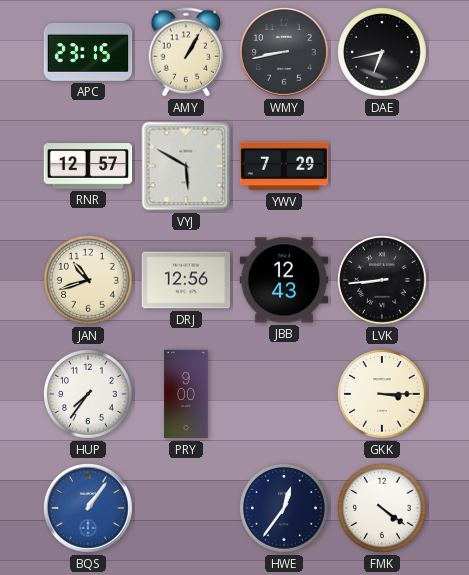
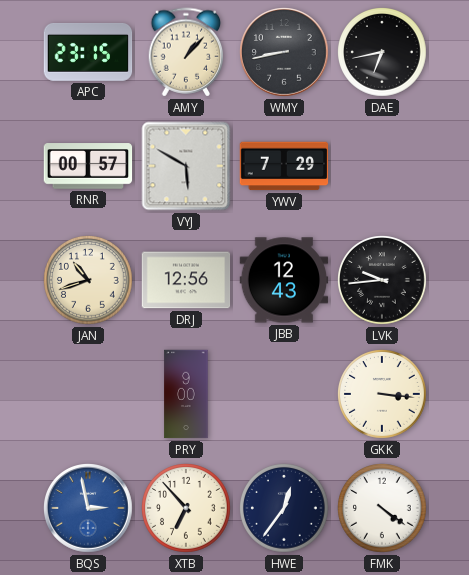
AMY: 1:05 -> 1:07
RNR: 12:57 -> 00:57
LVK: 8:44 -> 9:44
HUP: 7:36 -> none
GKK: 3:15 -> 3:16
BQS: 1:06 -> 2:58
XTB: none -> 6:53
